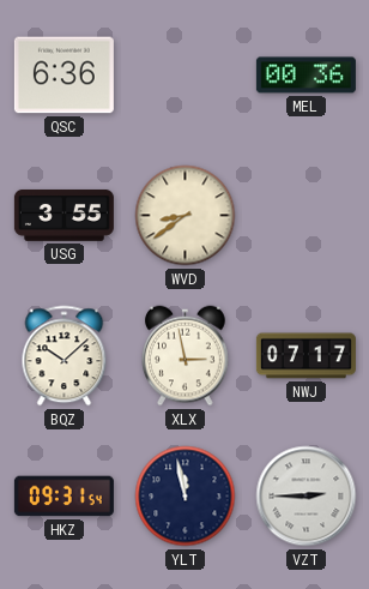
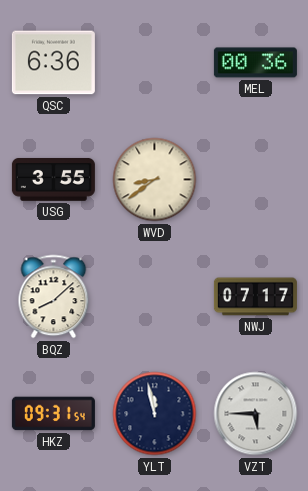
BQZ: 10:08 -> 8:08
XLX: 2:58 -> none
VZT: 2:45 -> 5:45
